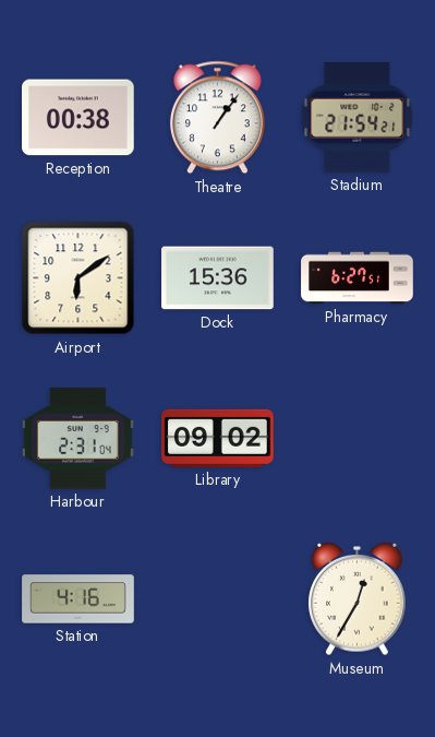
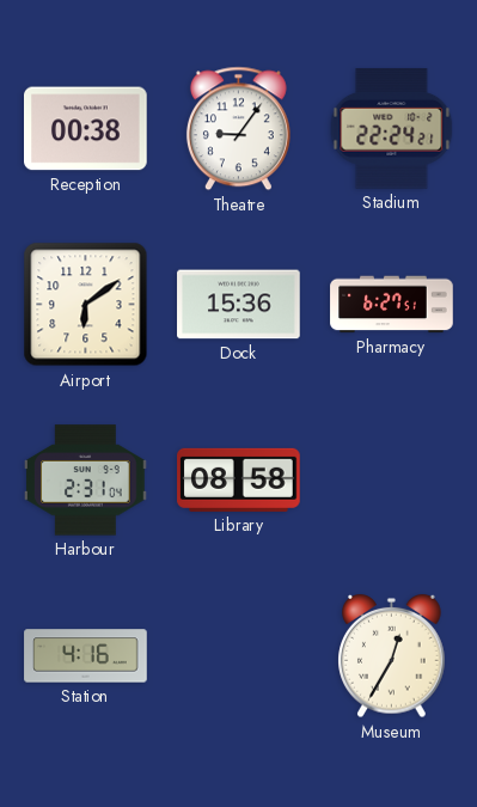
Theatre: 1:06 -> 9:06
Stadium: 21:54 -> 22:24
Library: 09:02 -> 08:58
